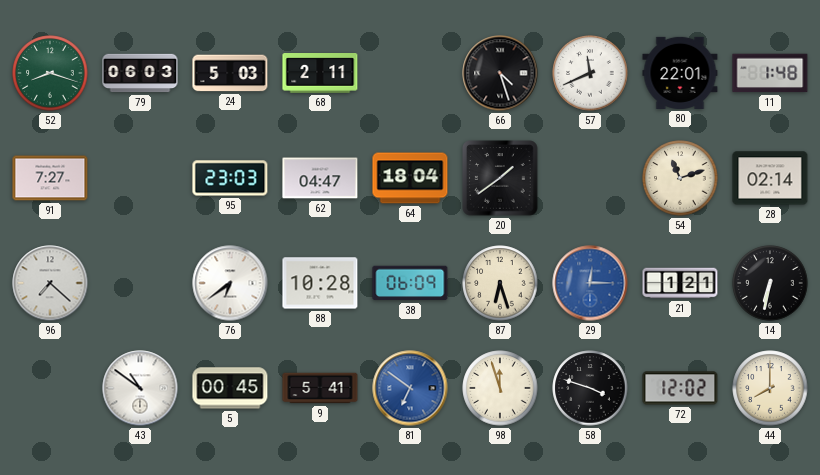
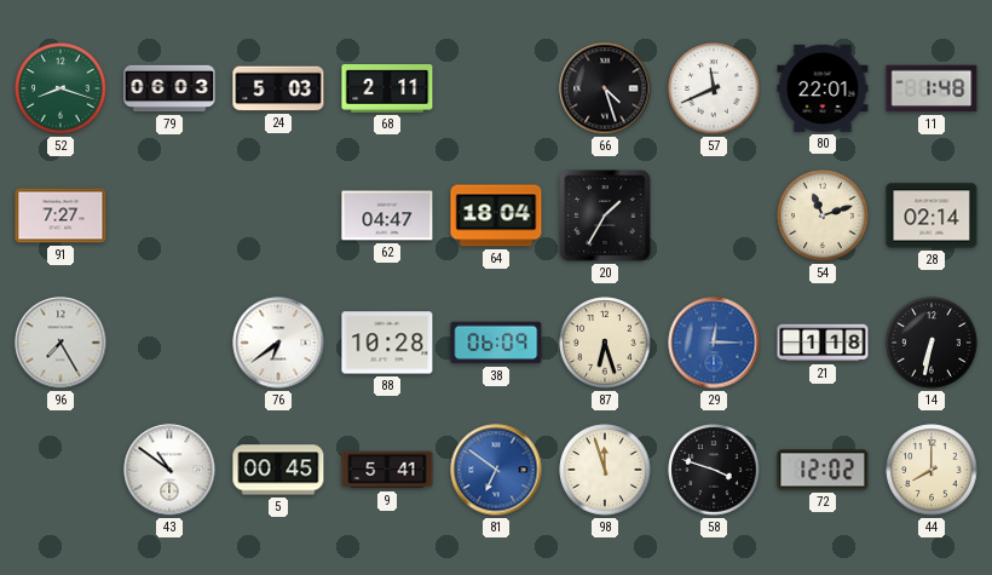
95: 23:03 -> none
20: 1:39 -> 1:35
96: 7:22 -> 7:25
21: 1:21 -> 1:18
